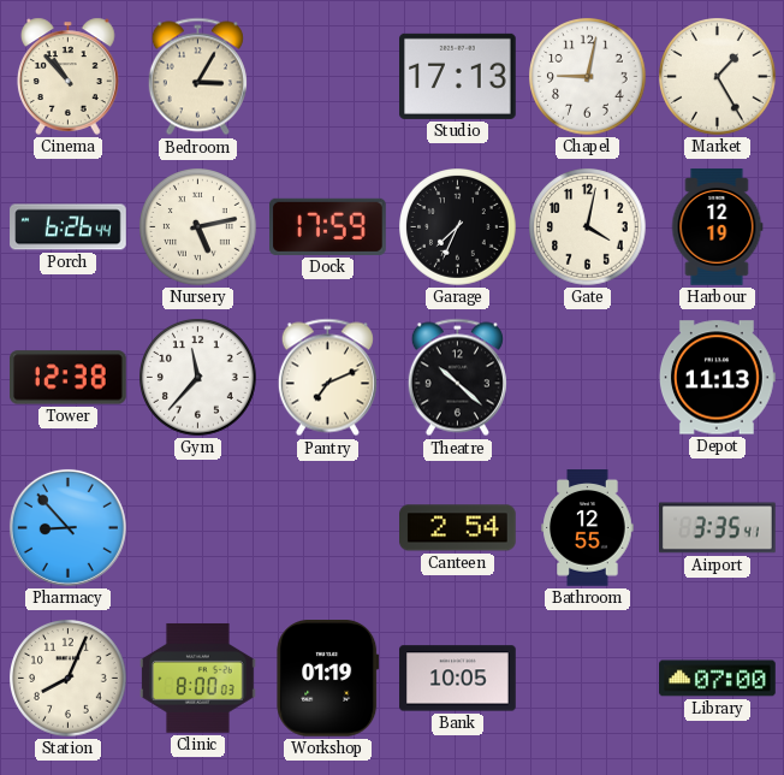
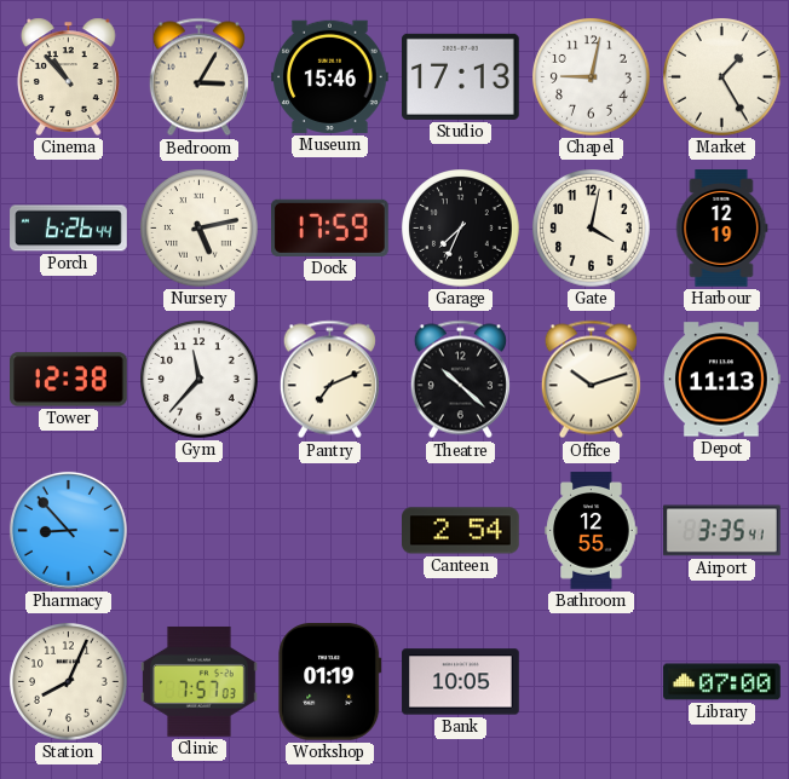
Museum: none -> 15:46
Office: none -> 10:12
Clinic: 8:00 -> 7:57
